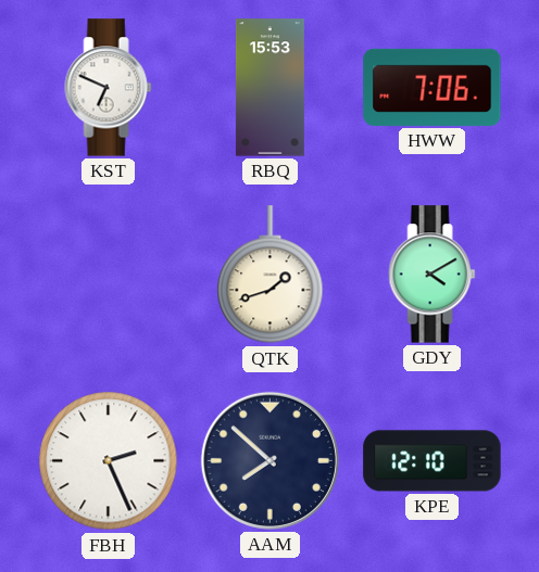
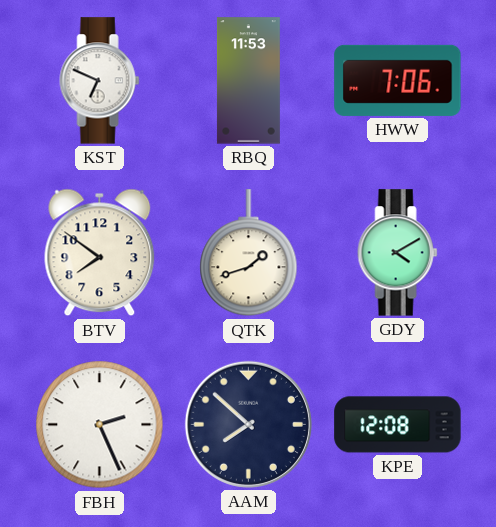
RBQ: 15:53 -> 11:53
BTV: none -> 7:51
KPE: 12:10 -> 12:08
